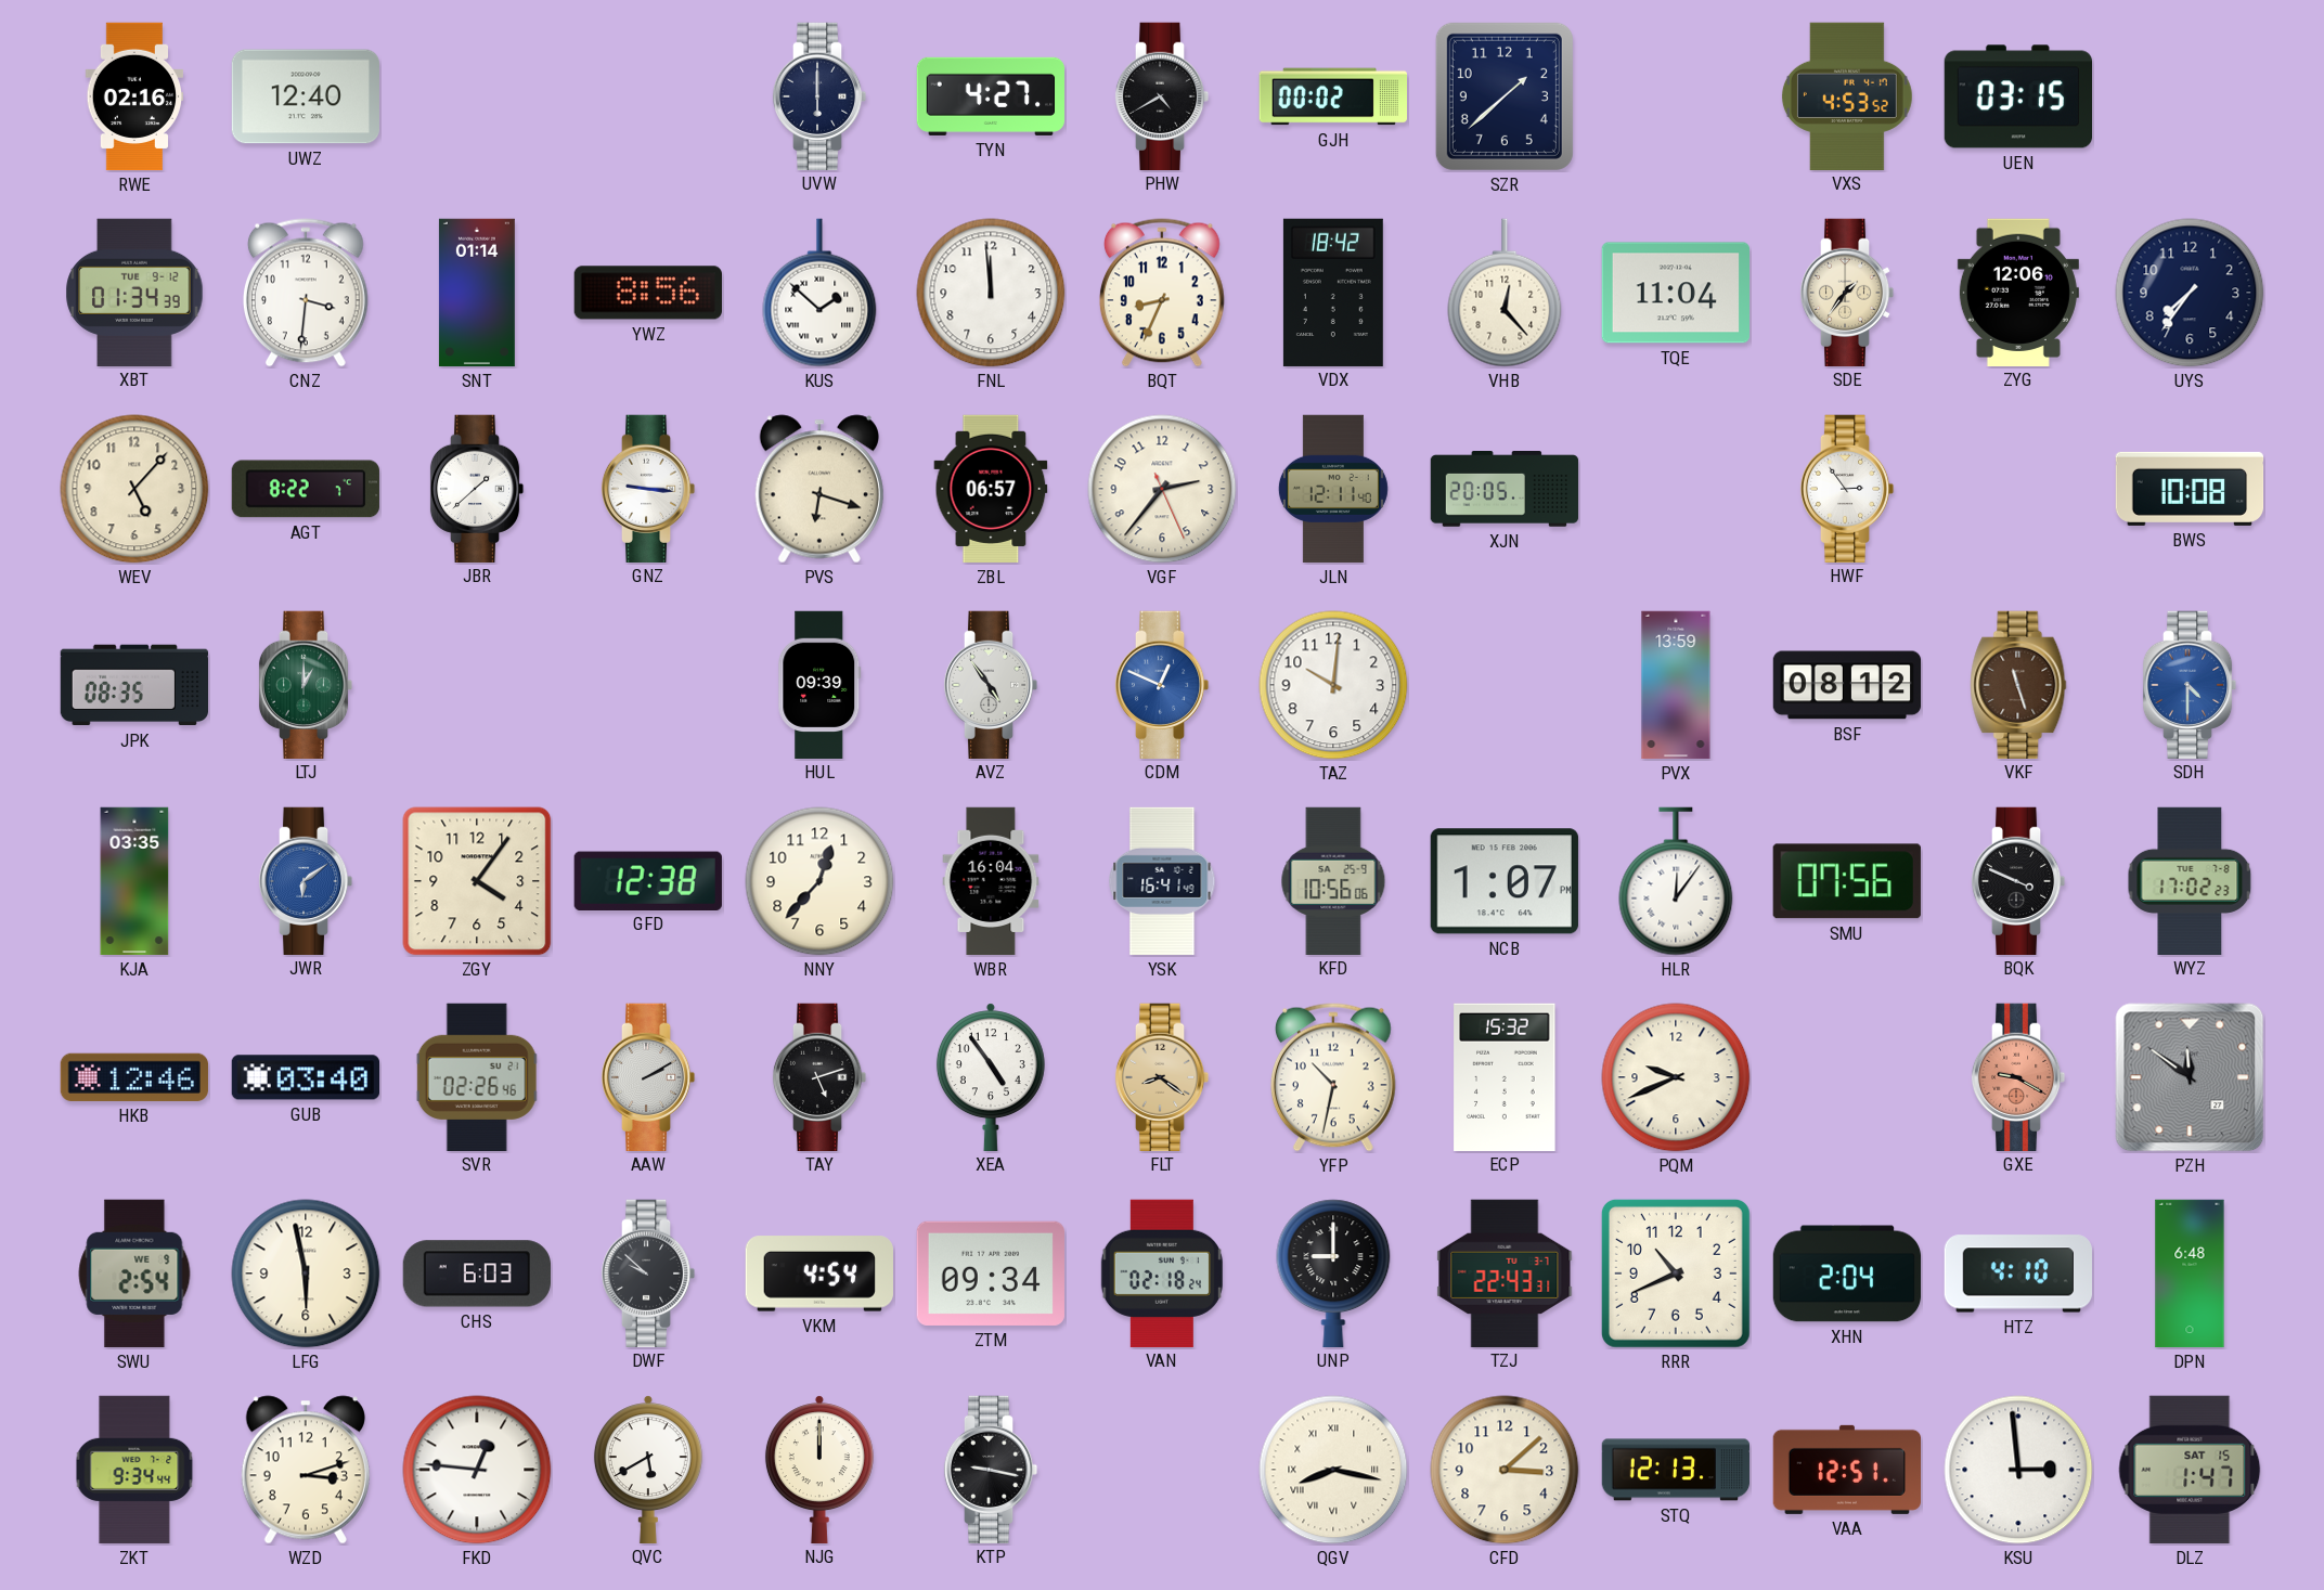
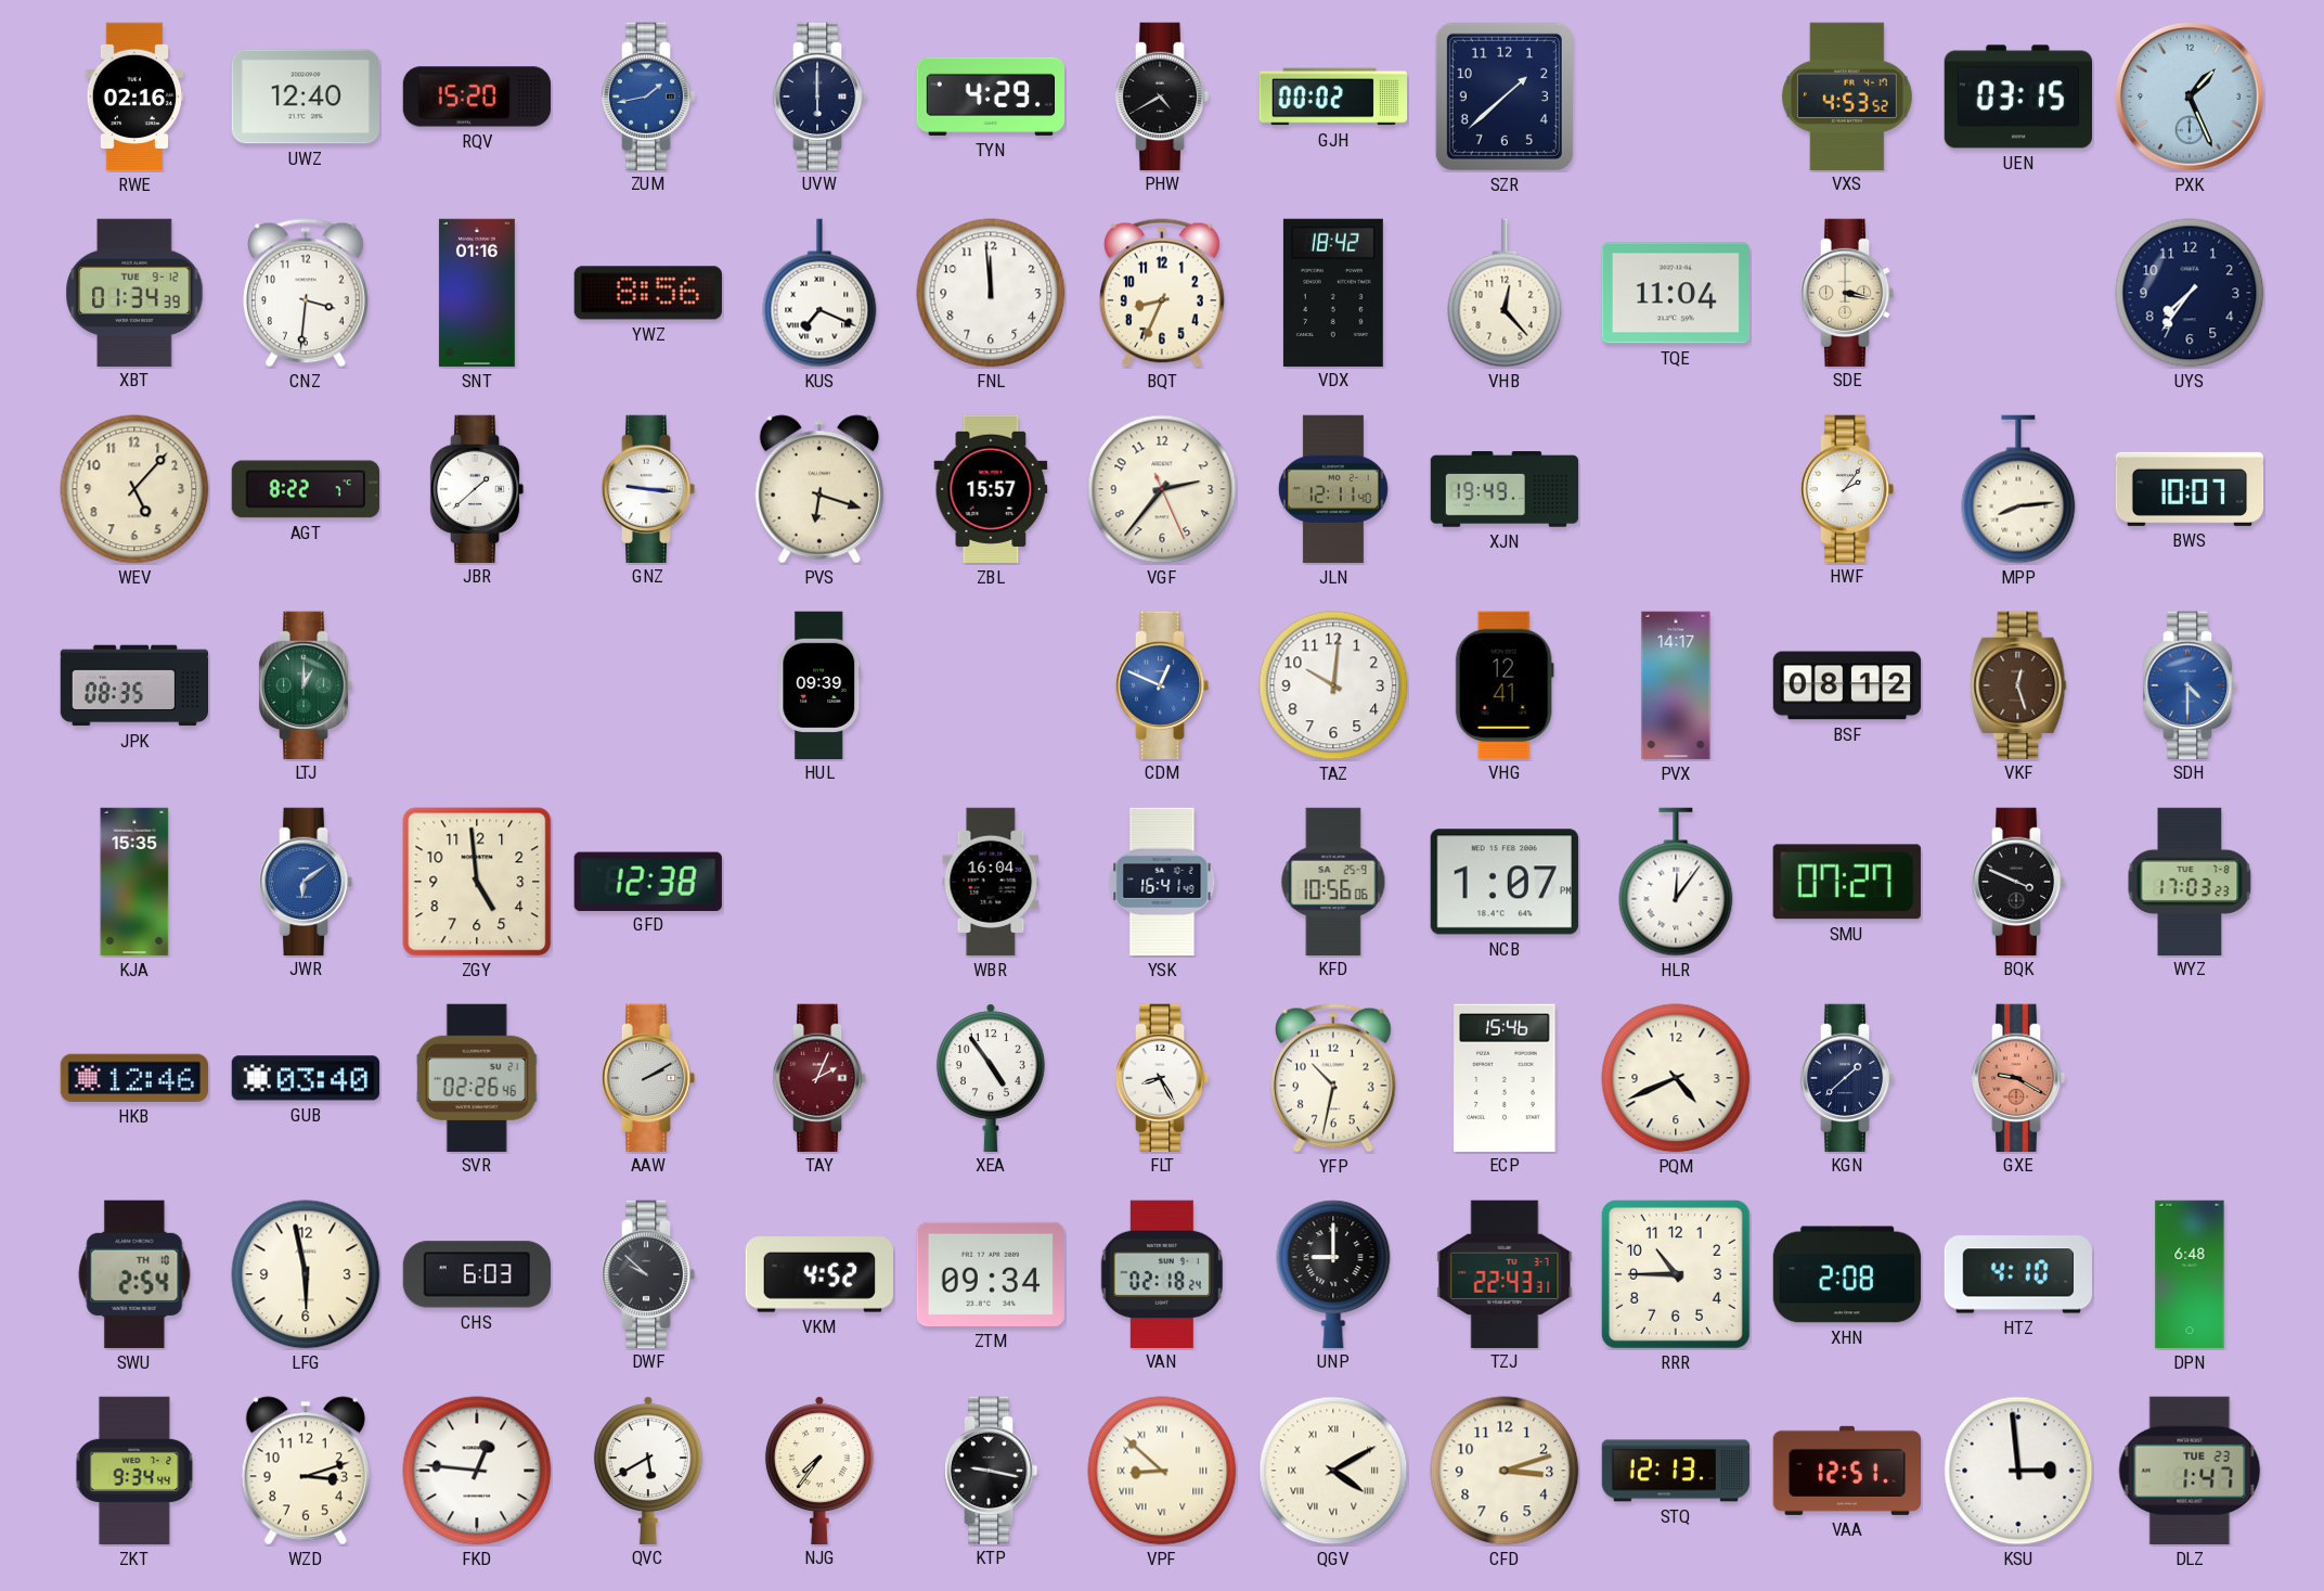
RQV: none -> 15:20
ZUM: none -> 1:43
TYN: 4:27 -> 4:29
PXK: none -> 1:26
SNT: 01:14 -> 01:16
KUS: 1:52 -> 7:19
SDE: 1:36 -> 3:17
ZYG: 12:06 -> none
ZBL: 06:57 -> 15:57
XJN: 20:05 -> 19:49
HWF: 2:54 -> 2:06
MPP: none -> 8:14
BWS: 10:08 -> 10:07
AVZ: 4:54 -> none
VHG: none -> 12:41
PVX: 13:59 -> 14:17
VKF: 11:27 -> 12:27
KJA: 03:35 -> 15:35
ZGY: 4:06 -> 4:59
NNY: 12:37 -> none
SMU: 07:56 -> 07:27
WYZ: 17:02 -> 17:03
TAY: 5:12 -> 2:04
TAY dial: black -> burgundy
FLT: 8:21 -> 8:25
FLT dial: champagne -> white
ECP: 15:32 -> 15:46
PQM: 9:41 -> 4:41
KGN: none -> 1:38
PZH: 11:51 -> none
SWU date: WE 9 -> TH 10
VKM: 4:54 -> 4:52
RRR: 10:41 -> 10:45
XHN: 2:04 -> 2:08
NJG: 12:00 -> 7:36
VPF: none -> 8:52
QGV: 8:17 -> 4:10
CFD: 3:08 -> 3:12
DLZ date: SAT 15 -> TUE 23
